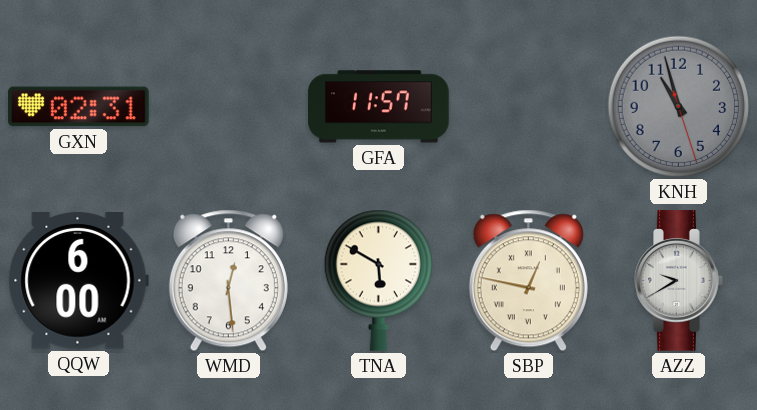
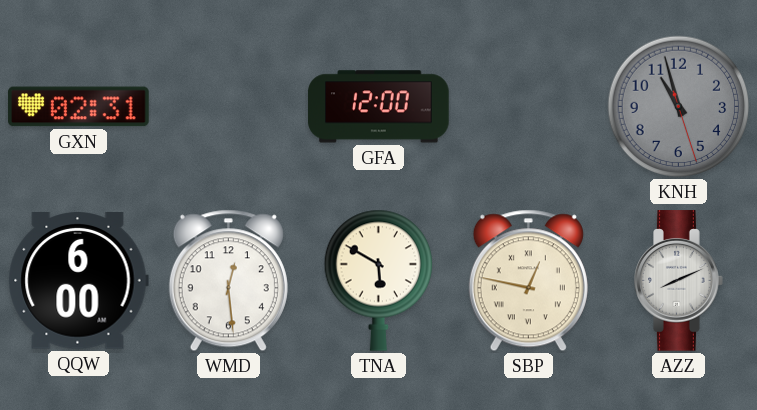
GFA: 11:57 -> 12:00
AZZ: 9:40 -> 8:11
